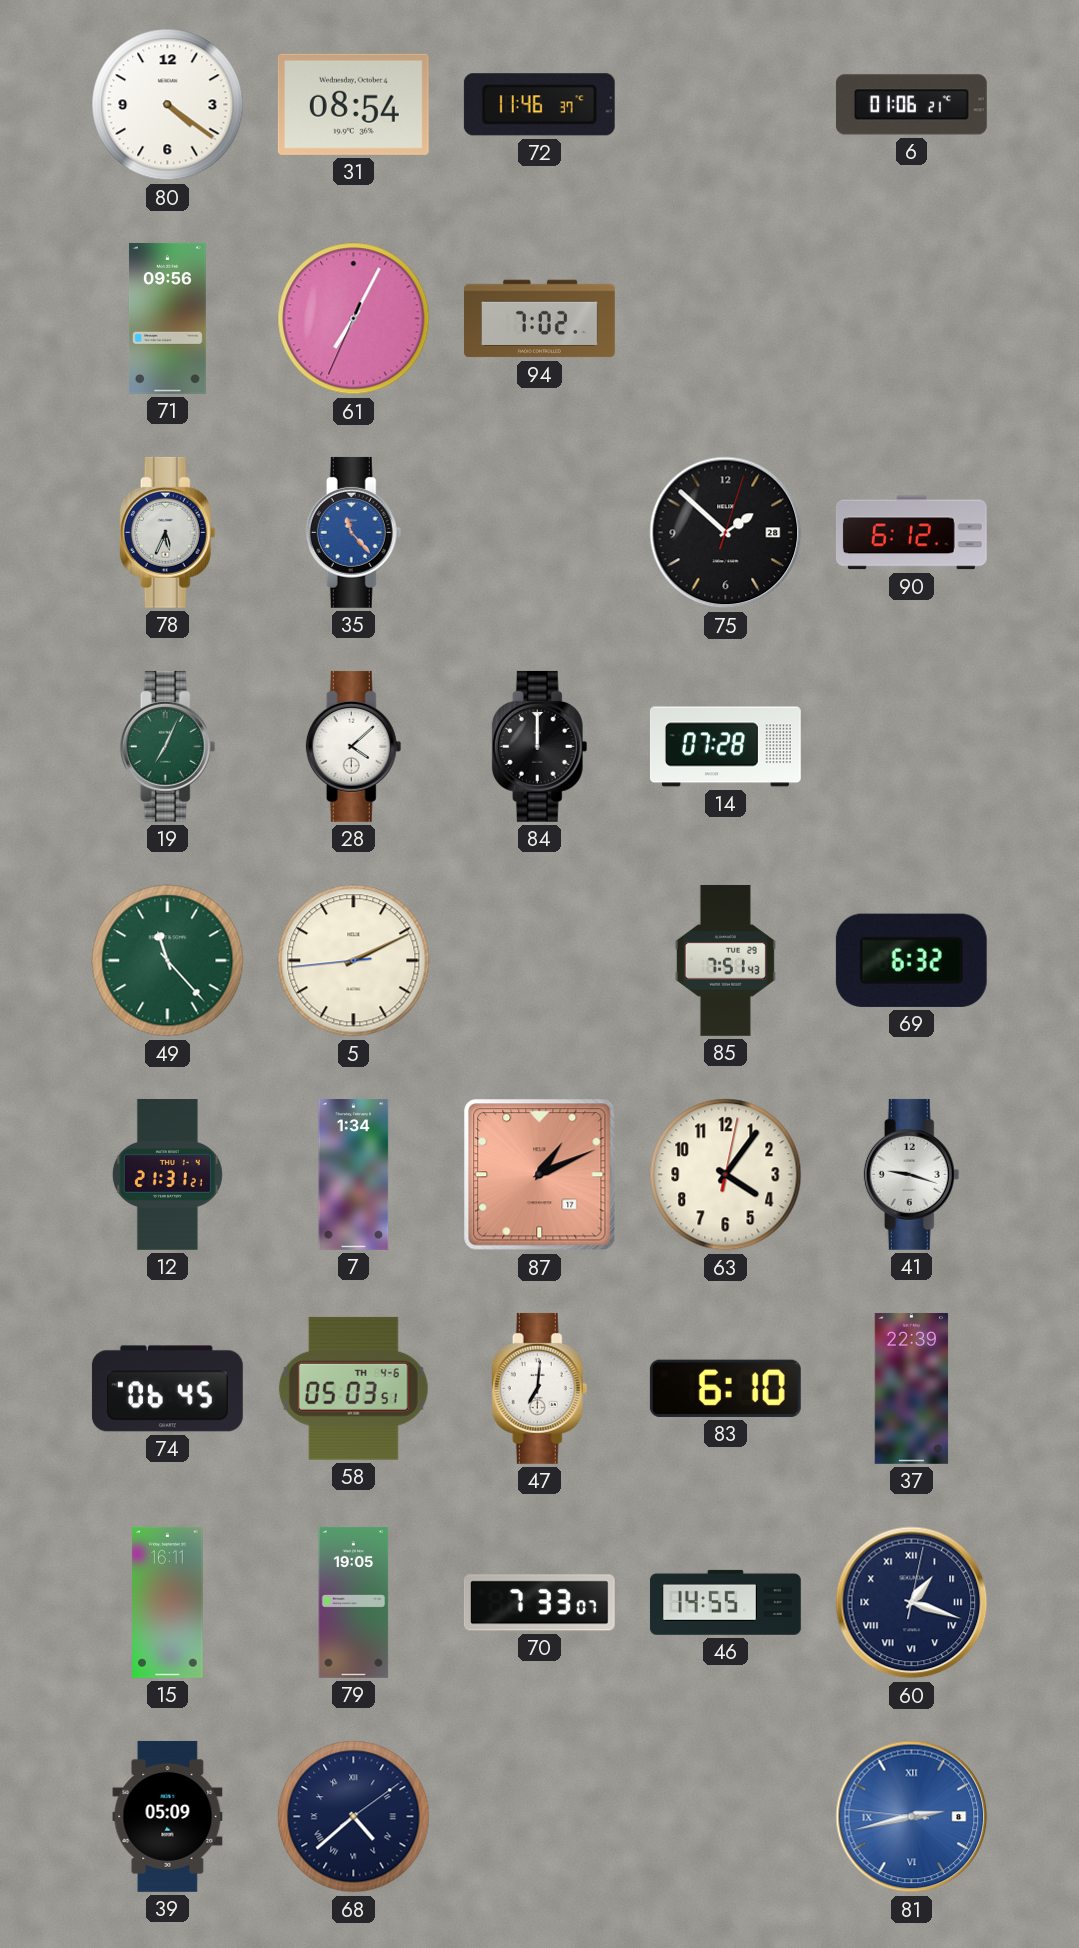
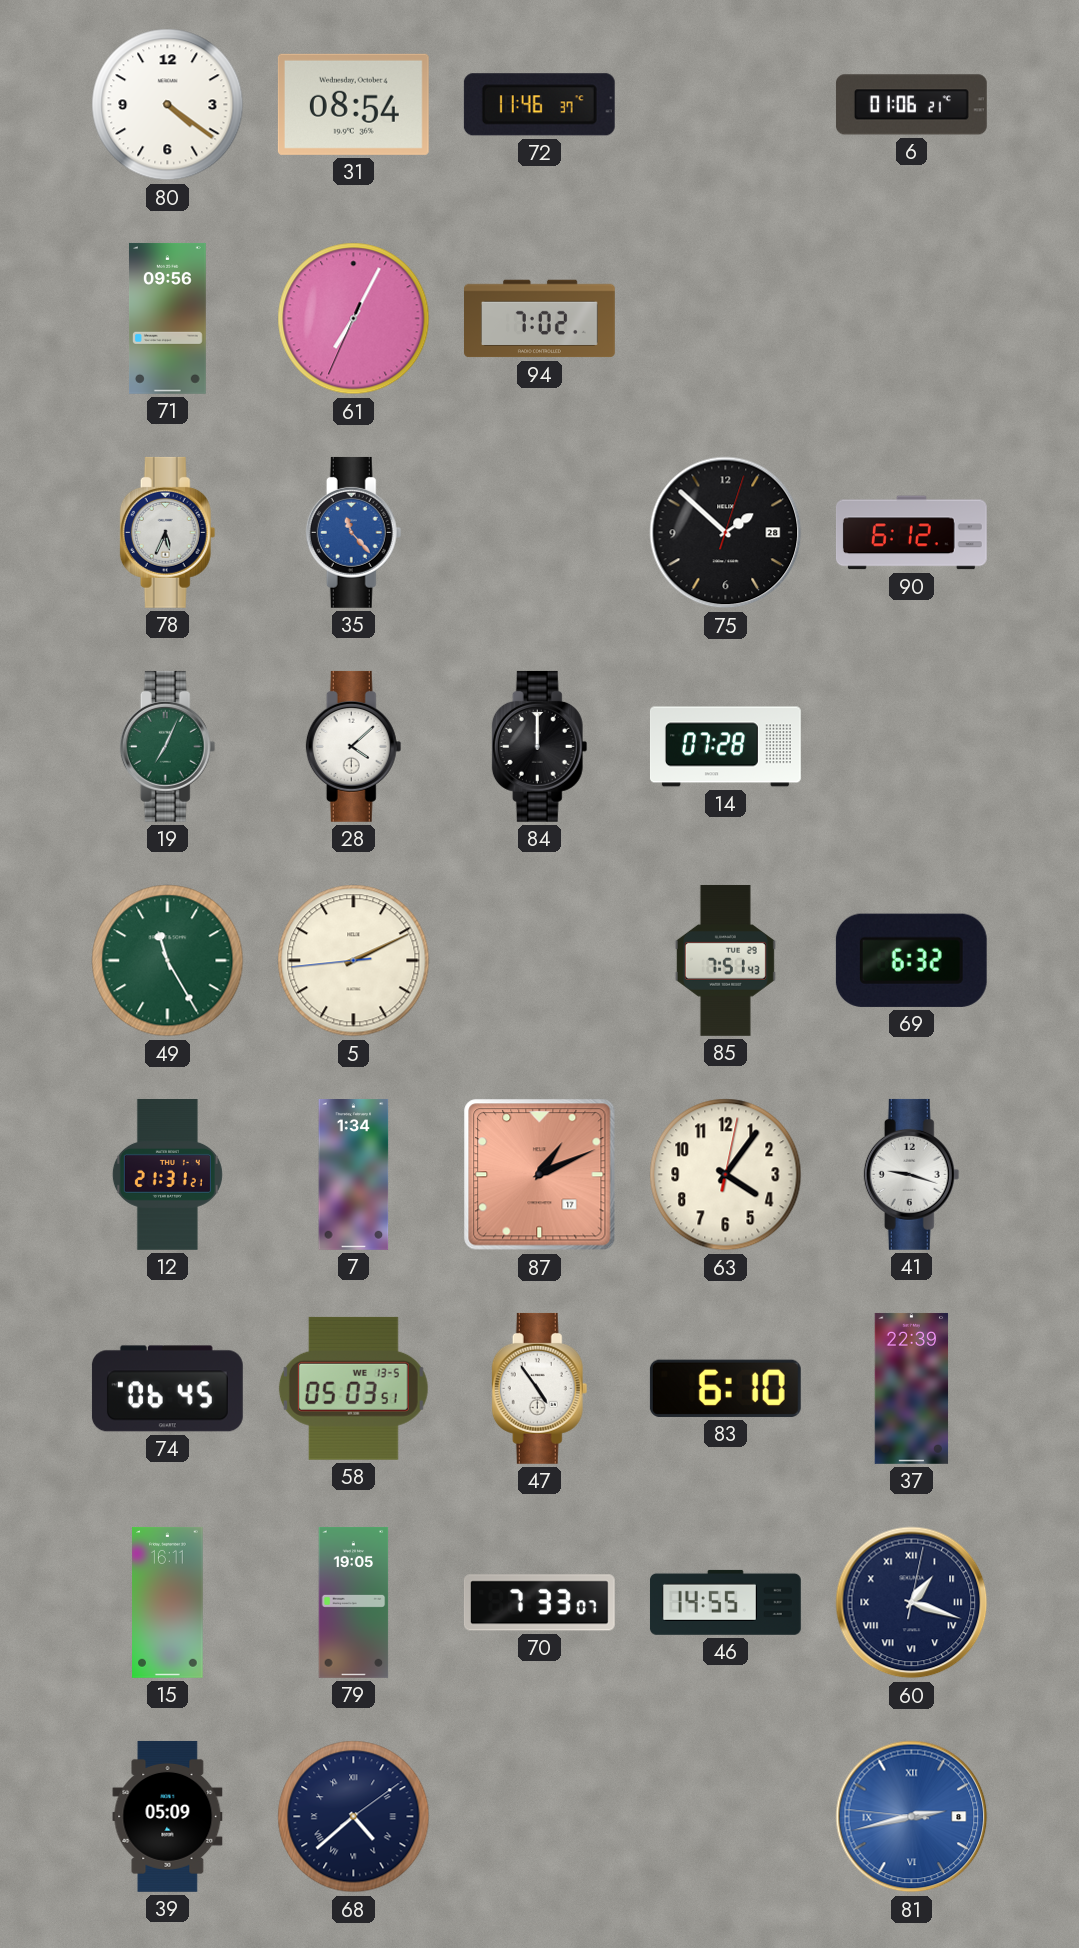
49: 11:23 -> 11:25
58 date: TH 4-6 -> WE 13-5
47: 7:01 -> 4:54
